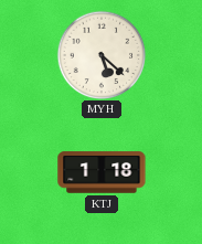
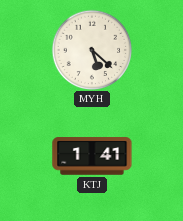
KTJ: 1:18 -> 1:41
